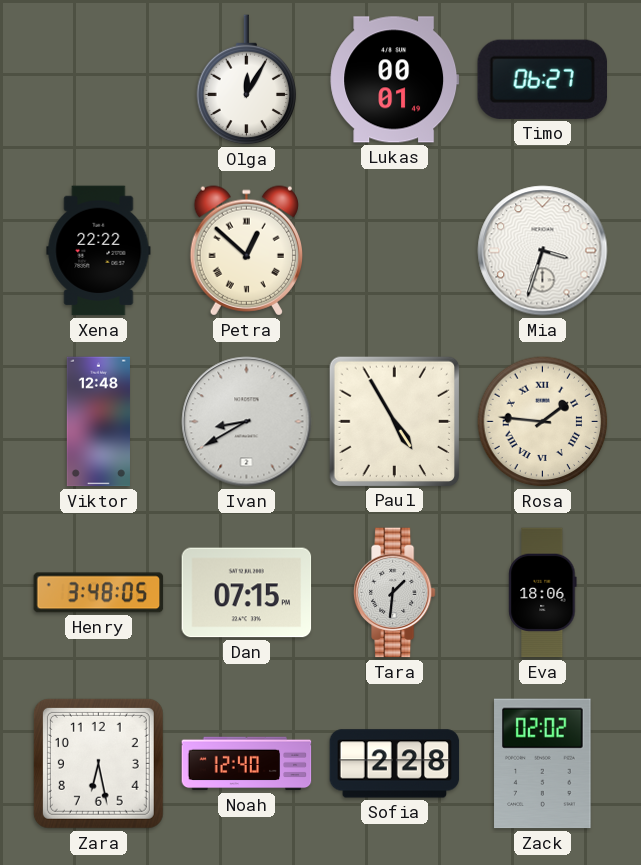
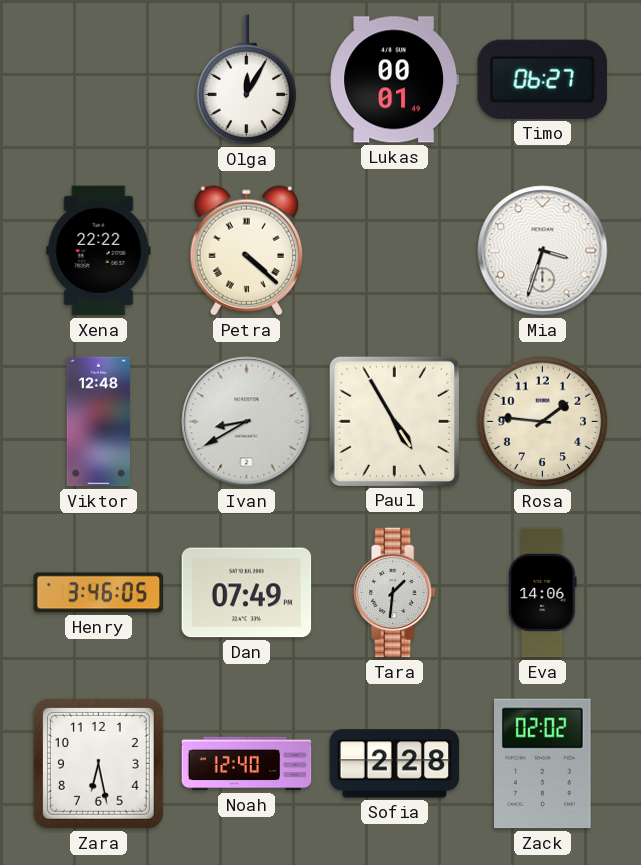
Petra: 12:52 -> 4:22
Rosa numerals: Roman -> Arabic
Henry: 3:48 -> 3:46
Dan: 07:15 -> 07:49
Eva: 18:06 -> 14:06
